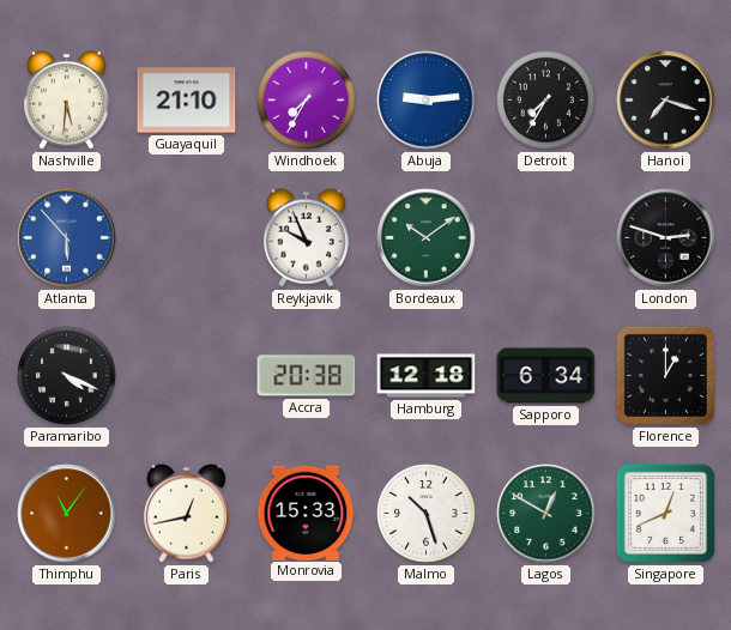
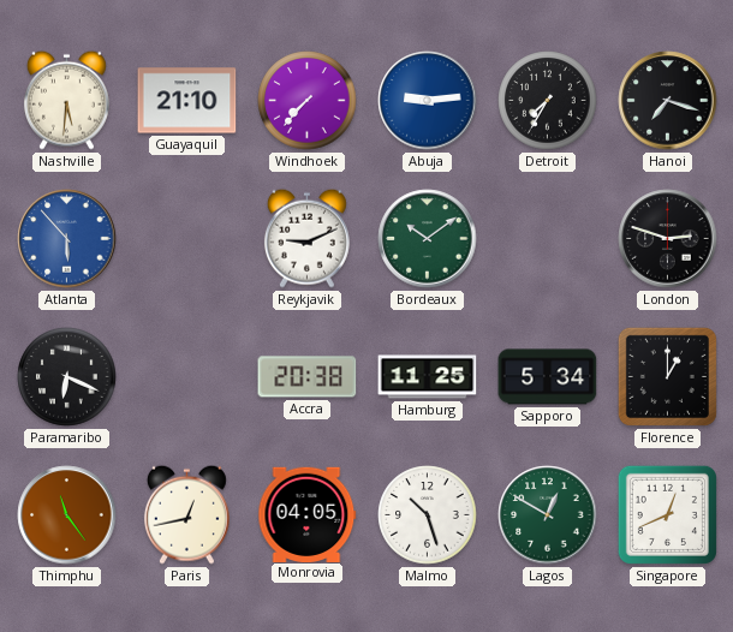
Windhoek: 7:35 -> 7:37
Reykjavik: 9:56 -> 9:11
Paramaribo: 4:19 -> 6:19
Hamburg: 12:18 -> 11:25
Sapporo: 6:34 -> 5:34
Thimphu: 11:06 -> 11:24
Monrovia: 15:33 -> 04:05
